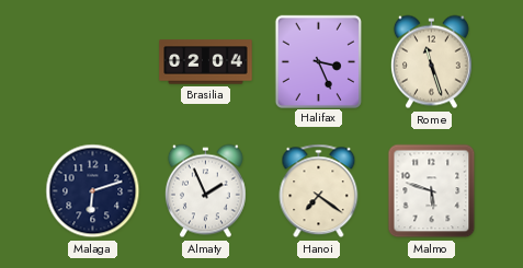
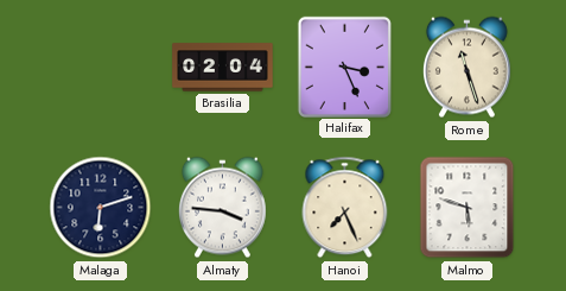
Almaty: 1:56 -> 3:46
Hanoi: 7:21 -> 7:26
